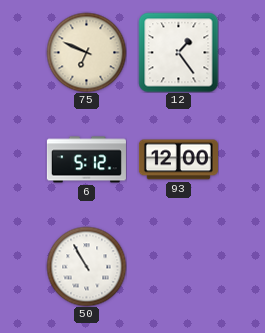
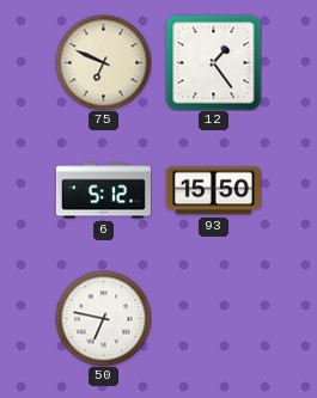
93: 12:00 -> 15:50
50: 10:55 -> 6:47
